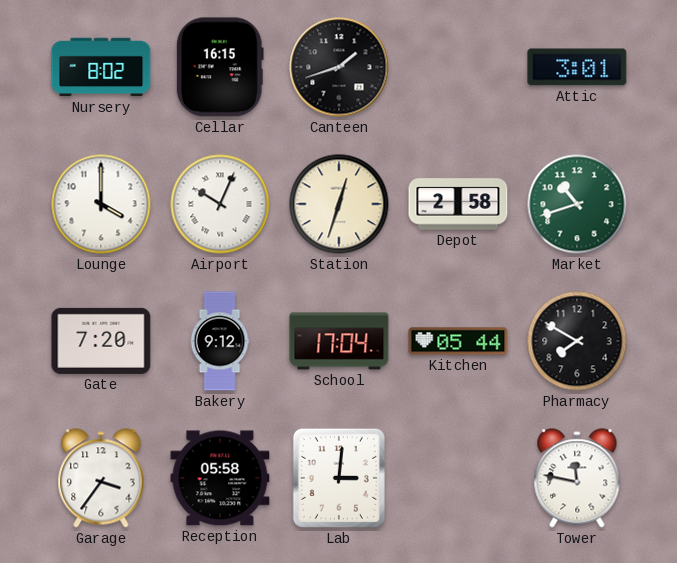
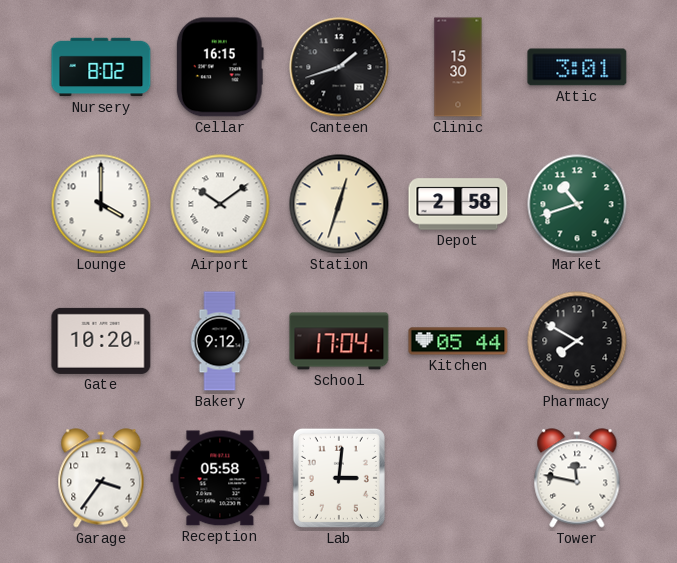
Clinic: none -> 15:30
Airport: 10:04 -> 10:09
Gate: 7:20 -> 10:20
